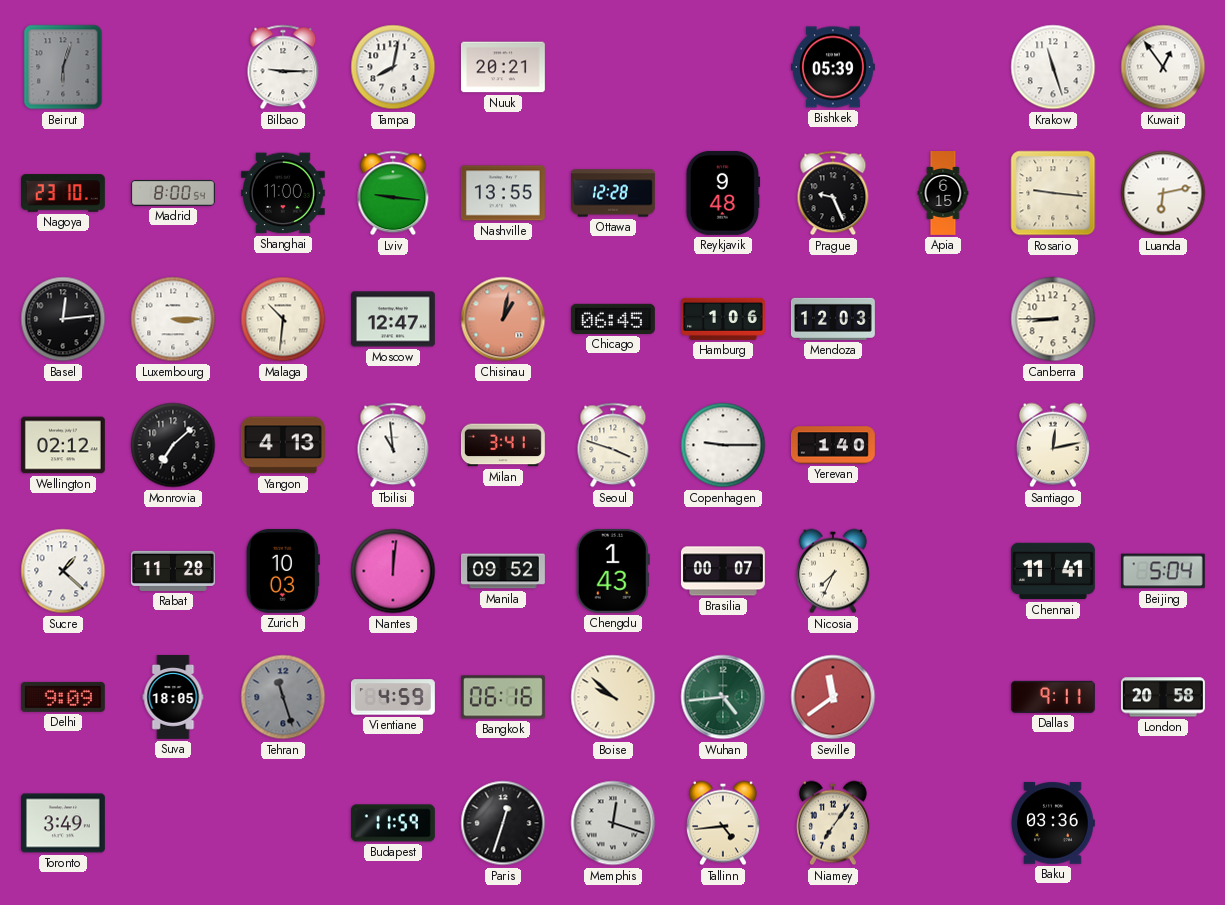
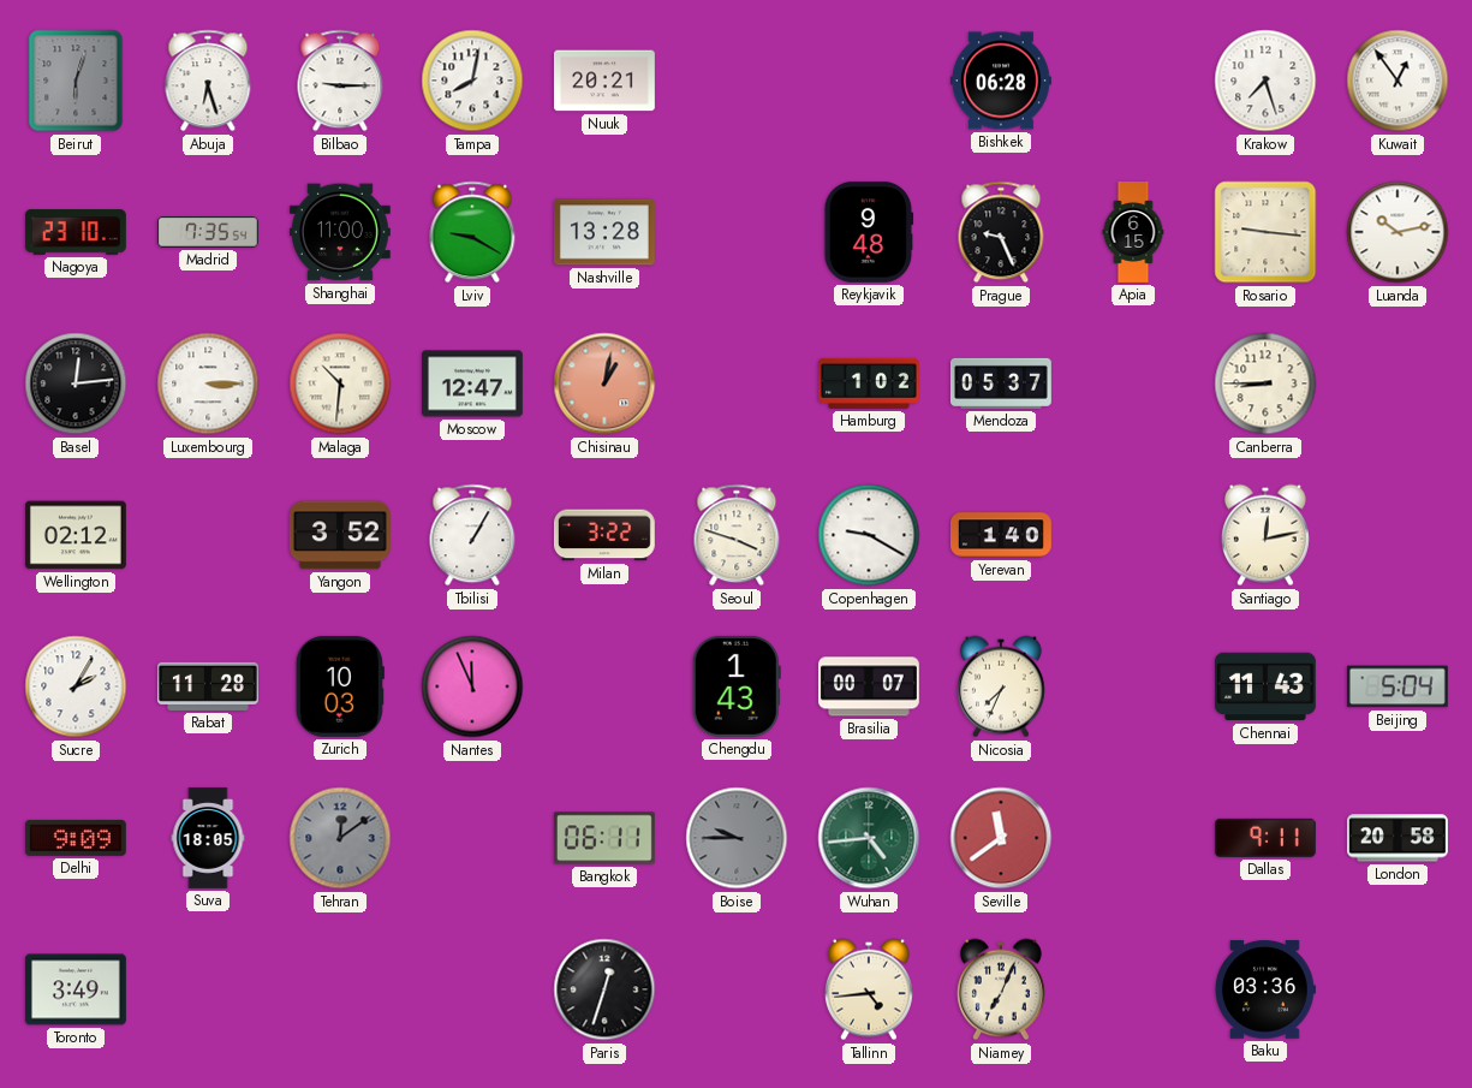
Abuja: none -> 6:27
Bishkek: 05:39 -> 06:28
Krakow: 11:27 -> 7:27
Madrid: 8:00 -> 7:35
Lviv: 9:16 -> 9:20
Nashville: 13:55 -> 13:28
Ottawa: 12:28 -> none
Luanda: 6:13 -> 10:13
Chicago: 06:45 -> none
Hamburg: 1:06 -> 1:02
Mendoza: 12:03 -> 05:37
Monrovia: 7:08 -> none
Yangon: 4:13 -> 3:52
Tbilisi: 10:59 -> 1:05
Milan: 3:41 -> 3:22
Copenhagen: 9:15 -> 9:20
Sucre: 1:22 -> 2:05
Nantes: 12:01 -> 11:56
Manila: 09:52 -> none
Chennai: 11:41 -> 11:43
Tehran: 11:27 -> 12:09
Vientiane: 4:59 -> none
Bangkok: 06:16 -> 06:11
Boise: 9:52 -> 9:45
Boise dial: cream -> grey
Budapest: 11:59 -> none
Memphis: 12:18 -> none
Niamey: 7:06 -> 7:04
